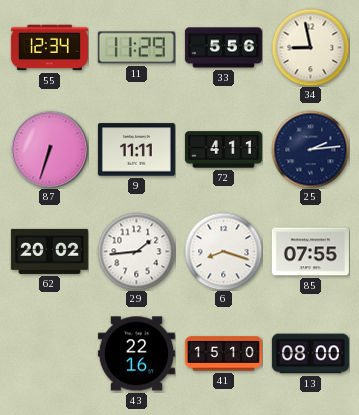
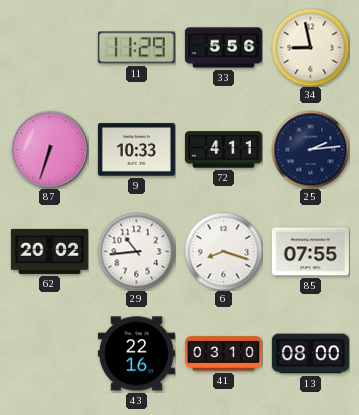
55: 12:34 -> none
9: 11:11 -> 10:33
29: 1:44 -> 10:44
41: 15:10 -> 03:10
